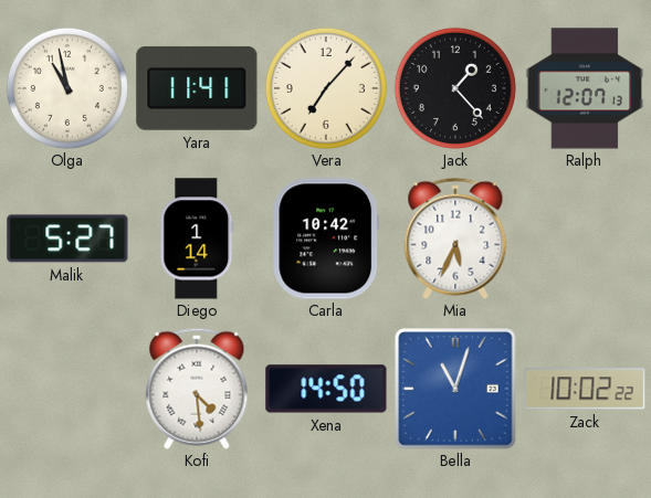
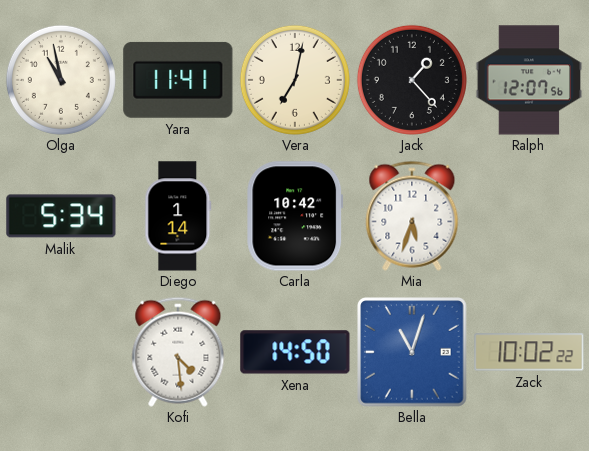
Vera: 7:07 -> 7:02
Ralph: 12:07:13 -> 12:07:56
Malik: 5:27 -> 5:34
Mia: 5:34 -> 5:33
